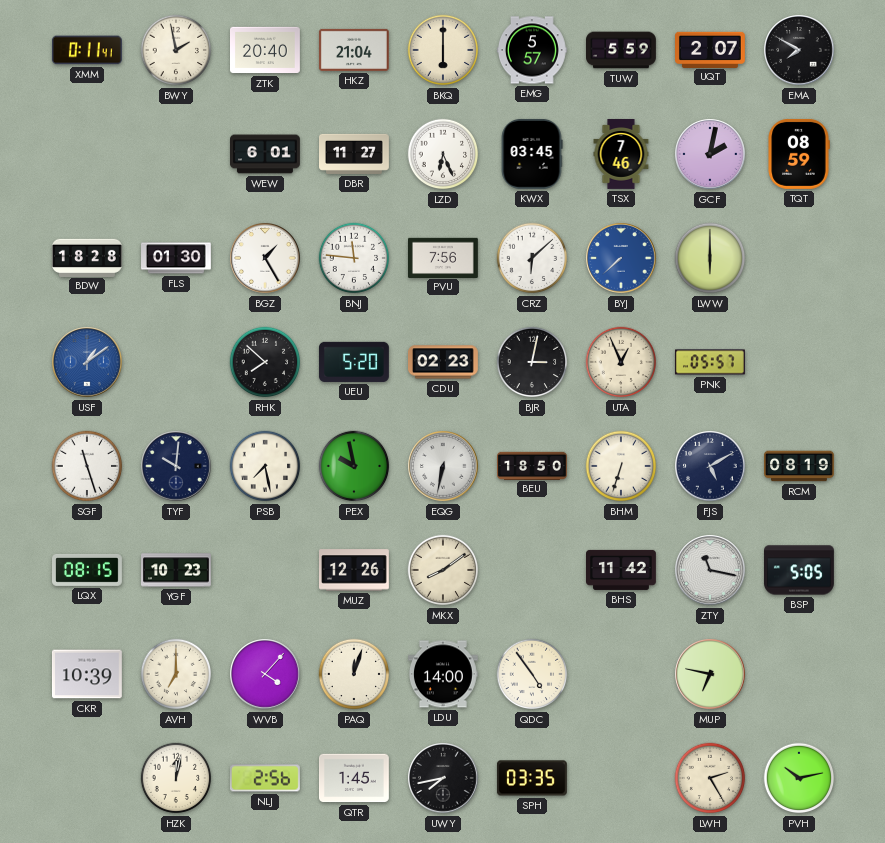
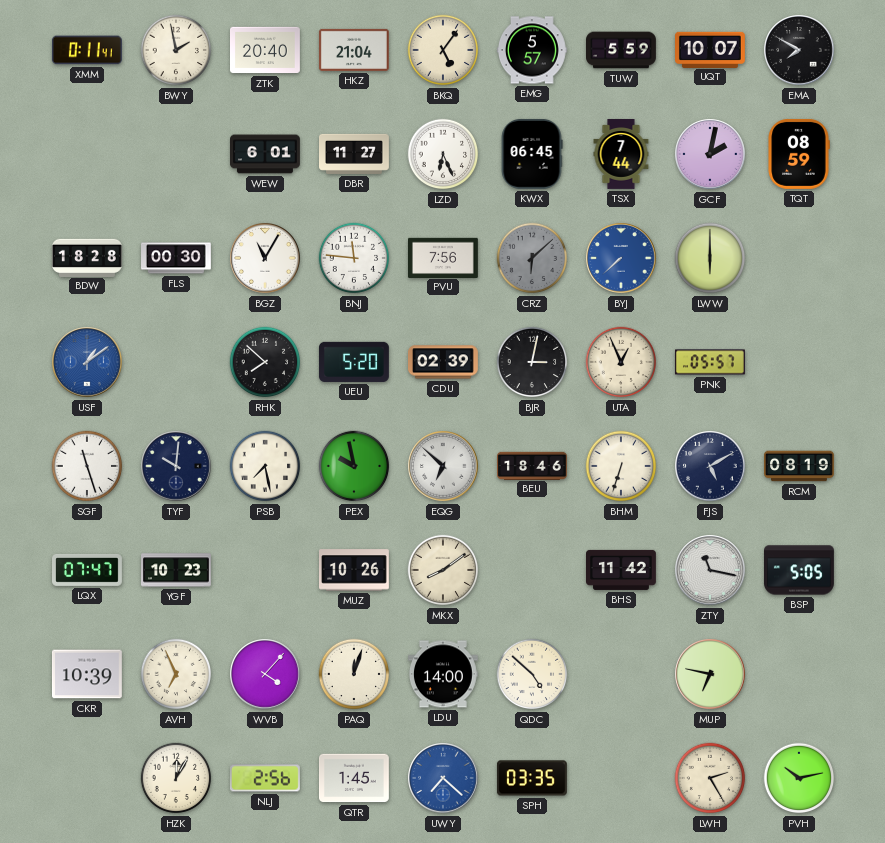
BKQ: 6:00 -> 5:06
UQT: 2:07 -> 10:07
KWX: 03:45 -> 06:45
TSX: 7:46 -> 7:44
FLS: 01:30 -> 00:30
BGZ: 1:25 -> 11:05
CRZ dial: white -> grey
CDU: 02:23 -> 02:39
EQG: 6:32 -> 6:52
BEU: 18:50 -> 18:46
LQX: 08:15 -> 07:47
MUZ: 12:26 -> 10:26
AVH: 7:00 -> 6:56
QDC: 4:54 -> 4:52
HZK: 12:02 -> 12:05
UWY: 7:43 -> 7:22
UWY dial: black -> blue
